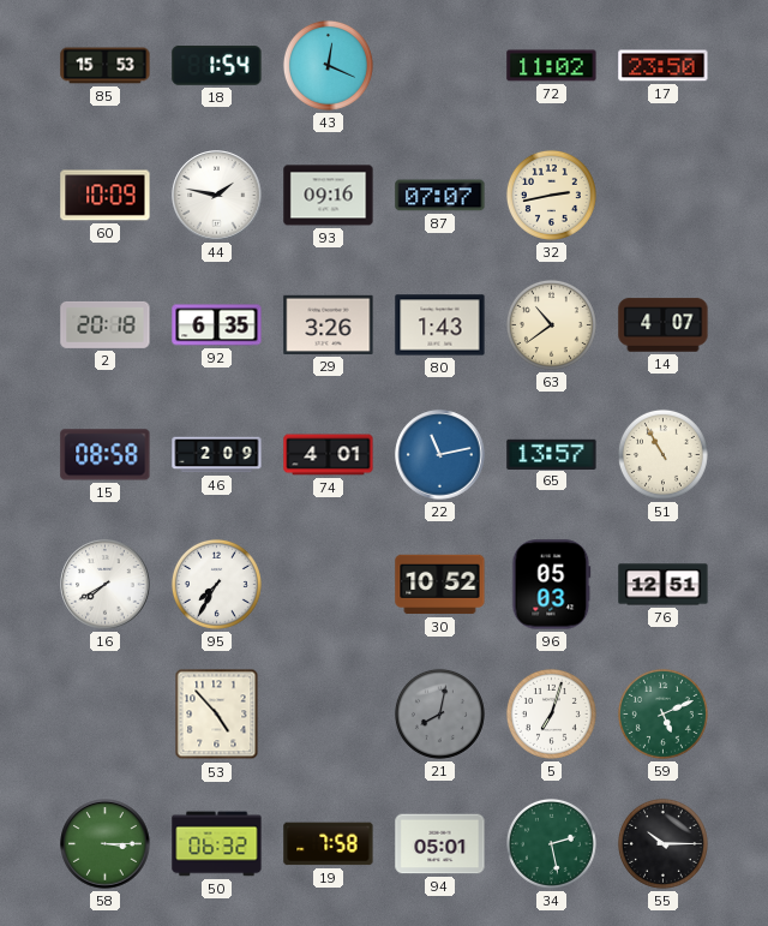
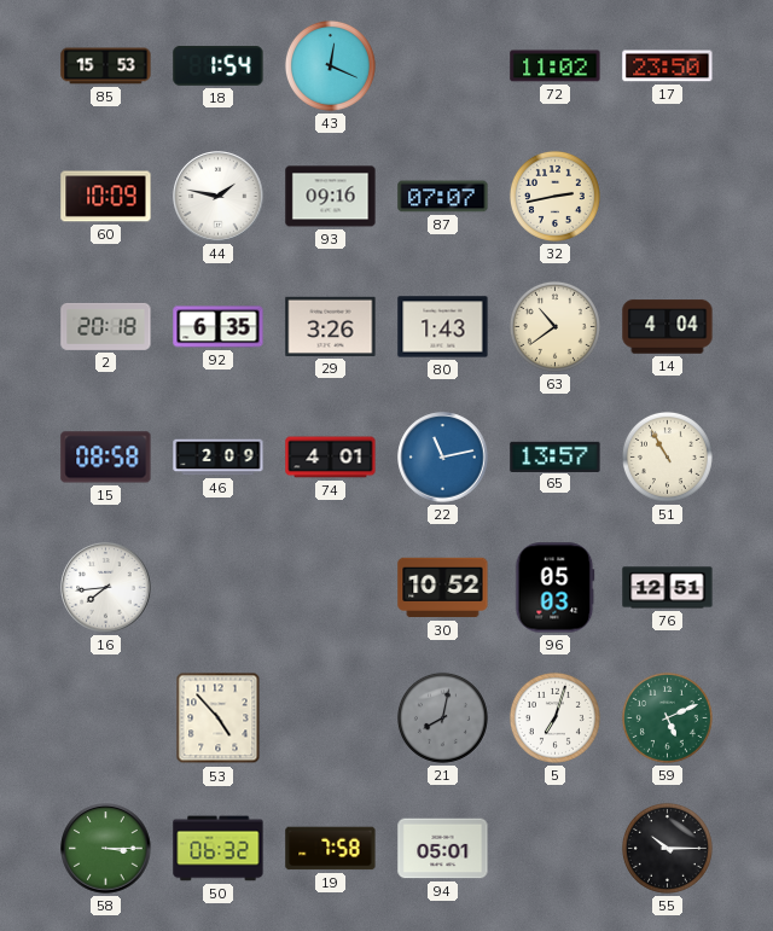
14: 4:07 -> 4:04
16: 7:40 -> 7:44
95: 7:35 -> none
34: 2:28 -> none
